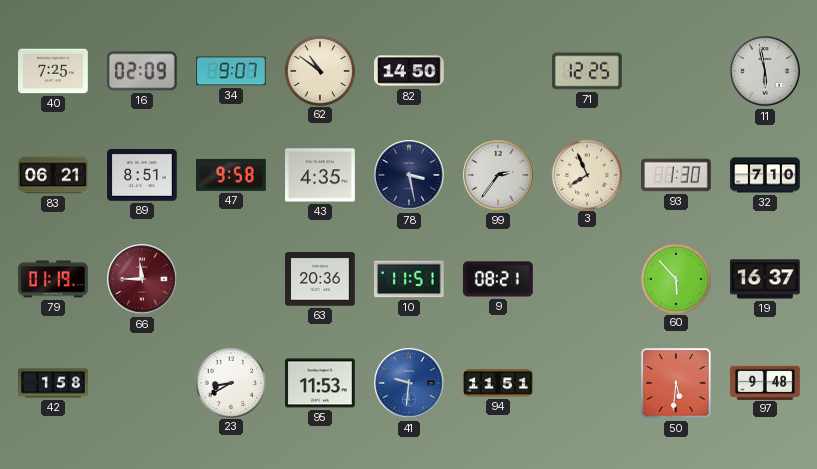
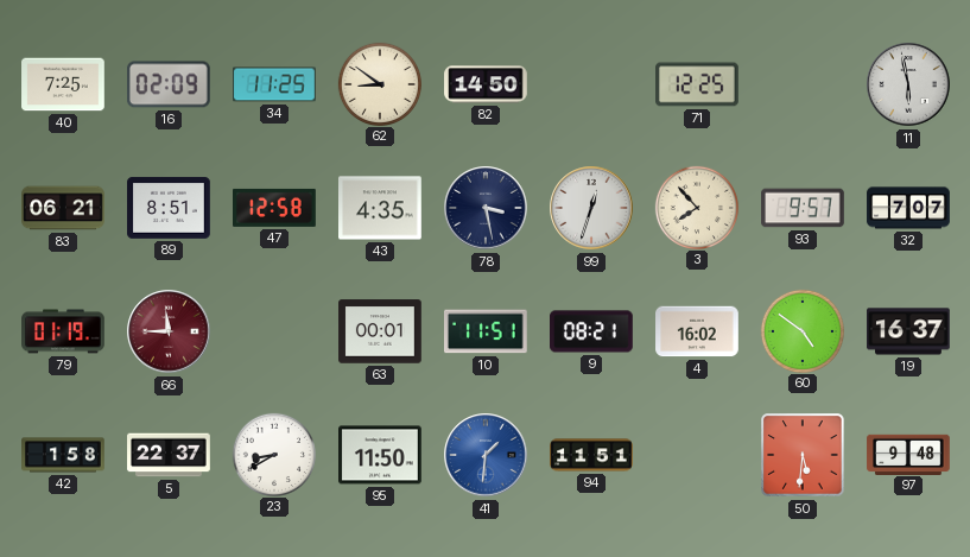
34: 9:07 -> 11:25
62: 10:51 -> 8:51
47: 9:58 -> 12:58
99: 2:36 -> 12:33
3: 7:56 -> 7:53
93: 1:30 -> 9:57
32: 7:10 -> 7:07
63: 20:36 -> 00:01
4: none -> 16:02
60: 5:53 -> 4:51
5: none -> 22:37
95: 11:53 -> 11:50
41: 9:31 -> 1:31
